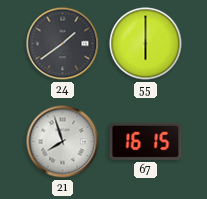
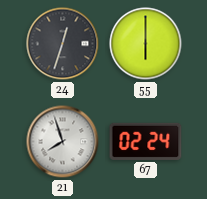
24: 1:39 -> 12:33
67: 16:15 -> 02:24
